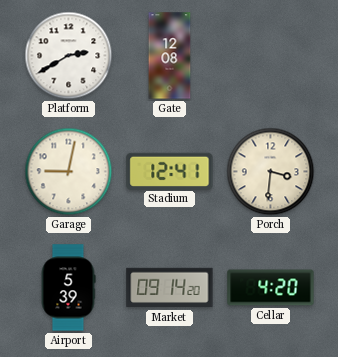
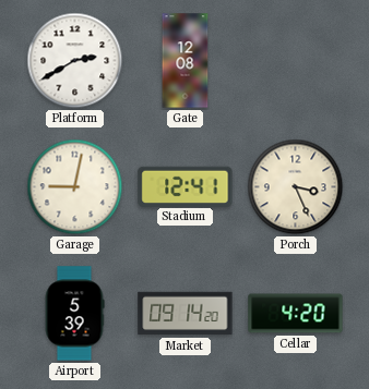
Porch: 3:31 -> 3:26
